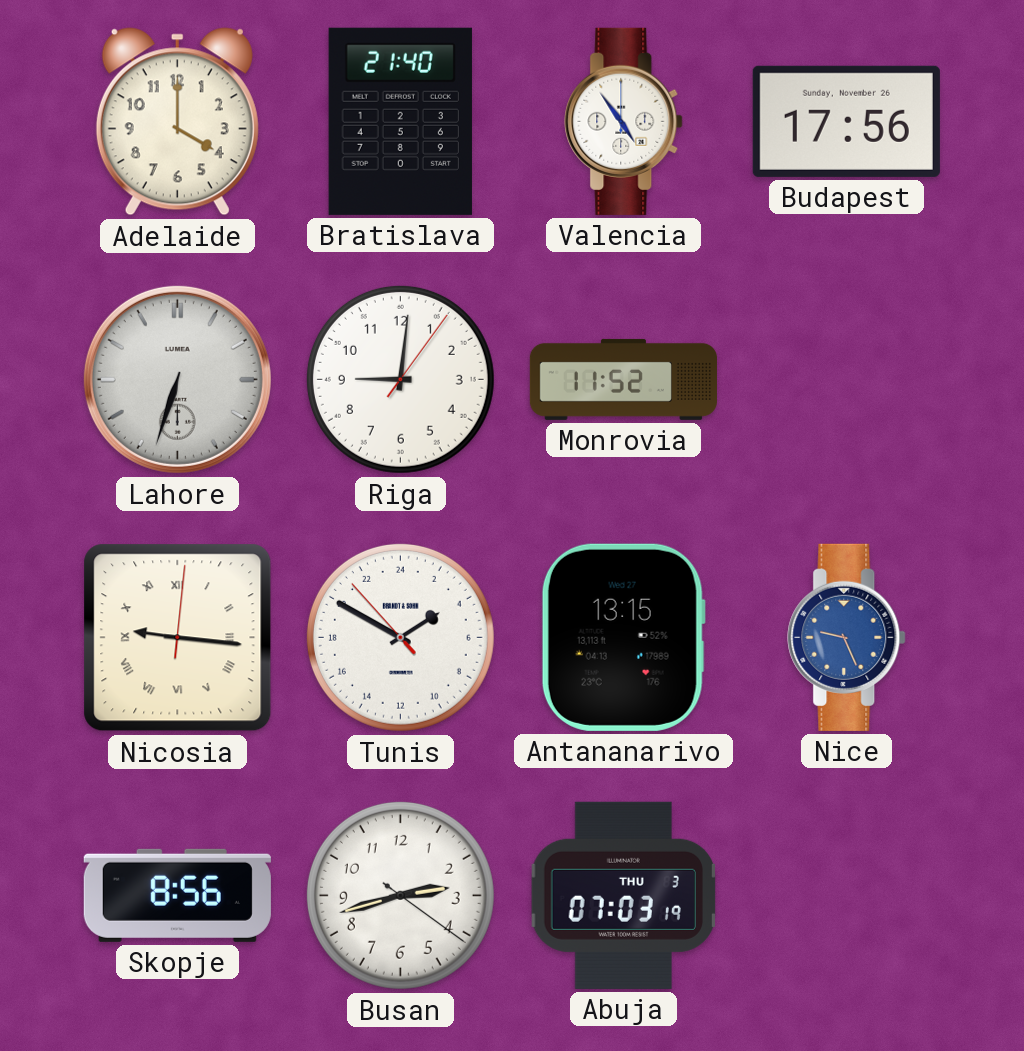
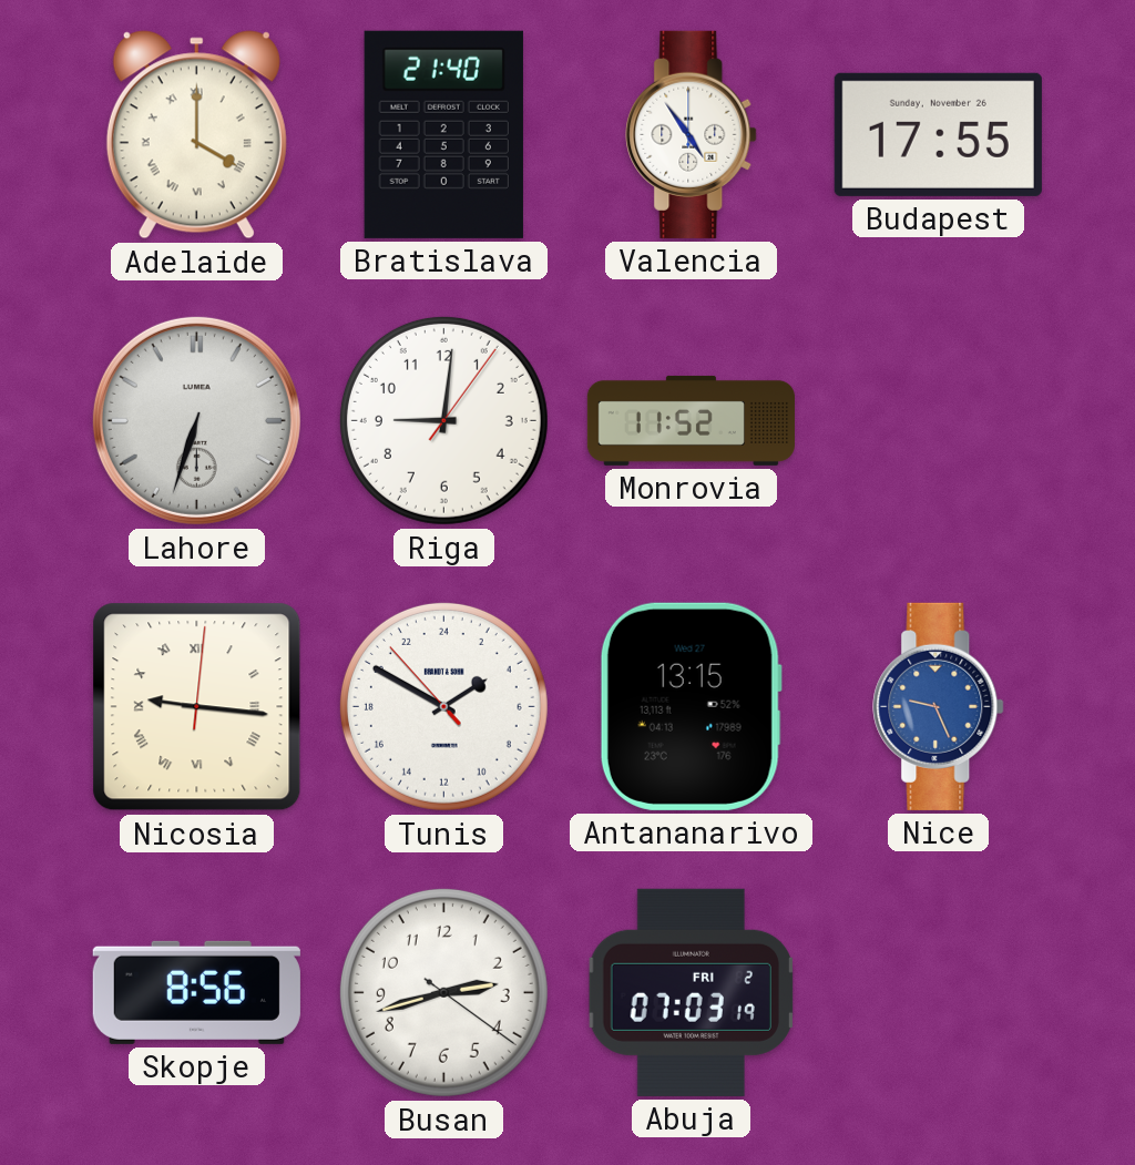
Adelaide numerals: Arabic -> Roman
Budapest: 17:56 -> 17:55
Abuja date: THU 3 -> FRI 2
